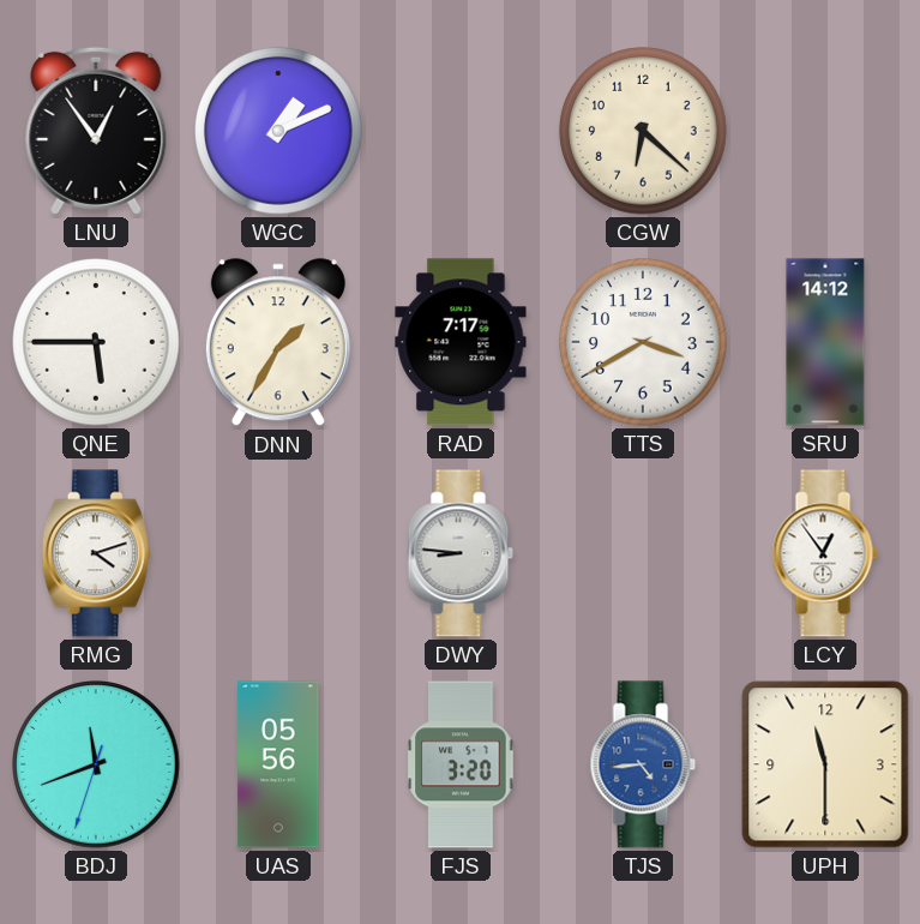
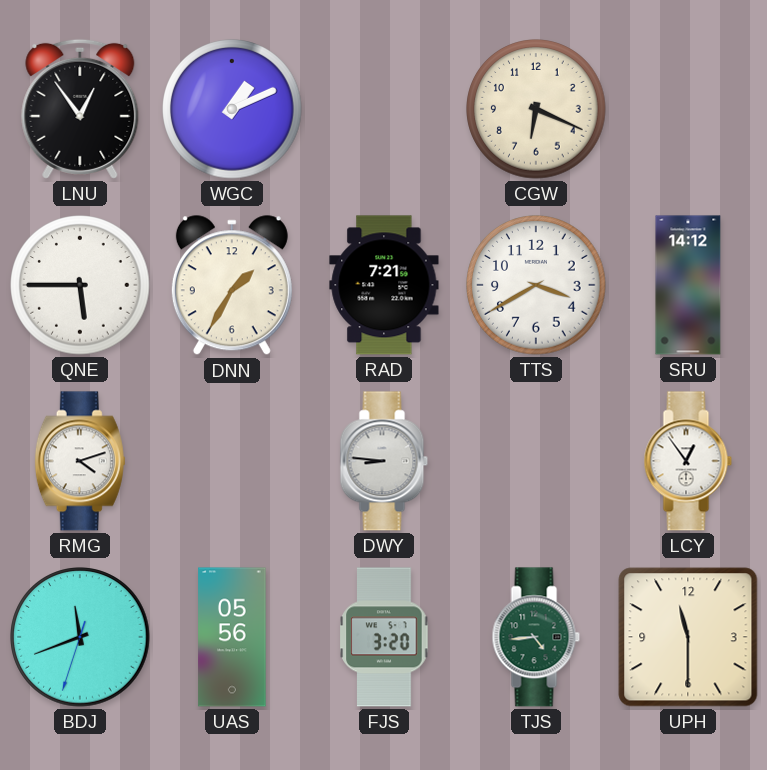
CGW: 6:22 -> 6:19
RAD: 7:17 -> 7:21
TJS dial: blue -> green
